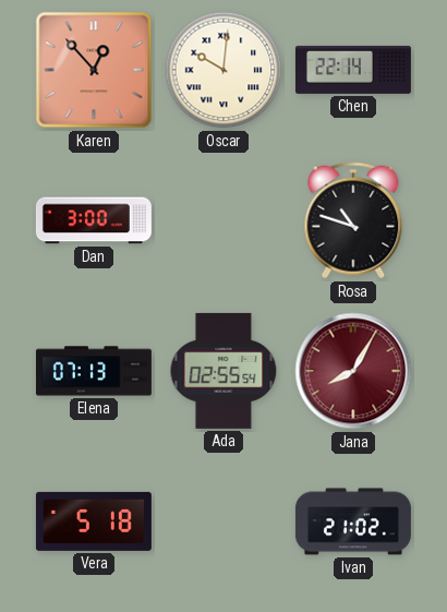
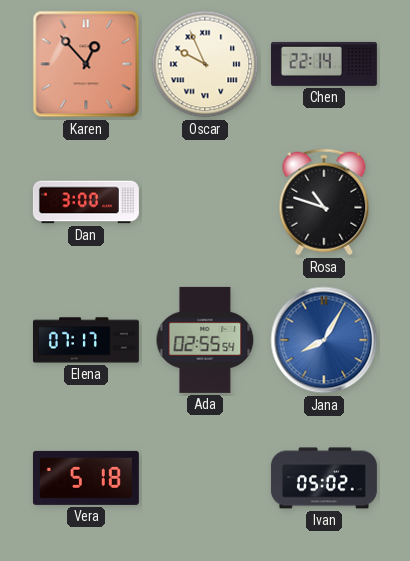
Oscar: 10:01 -> 9:56
Elena: 07:13 -> 07:17
Jana dial: burgundy -> blue
Ivan: 21:02 -> 05:02
